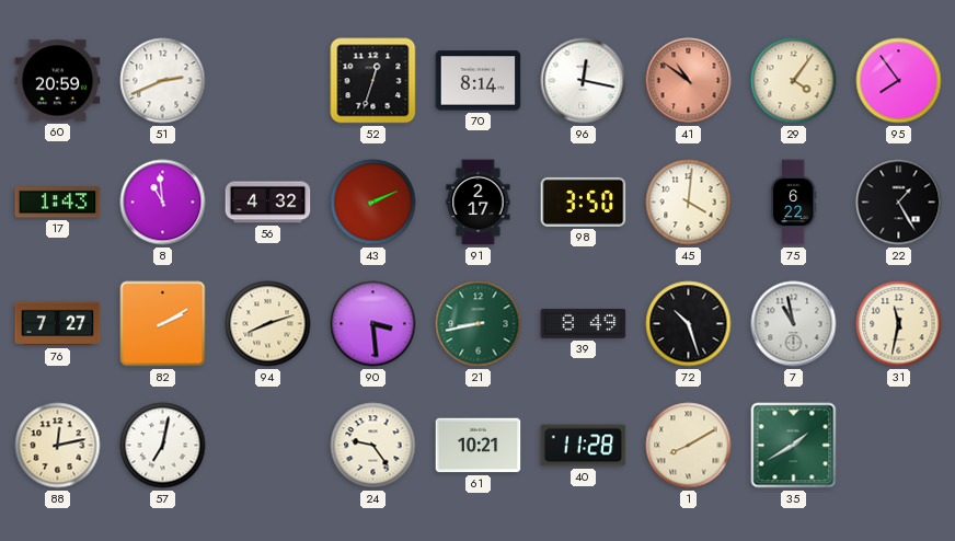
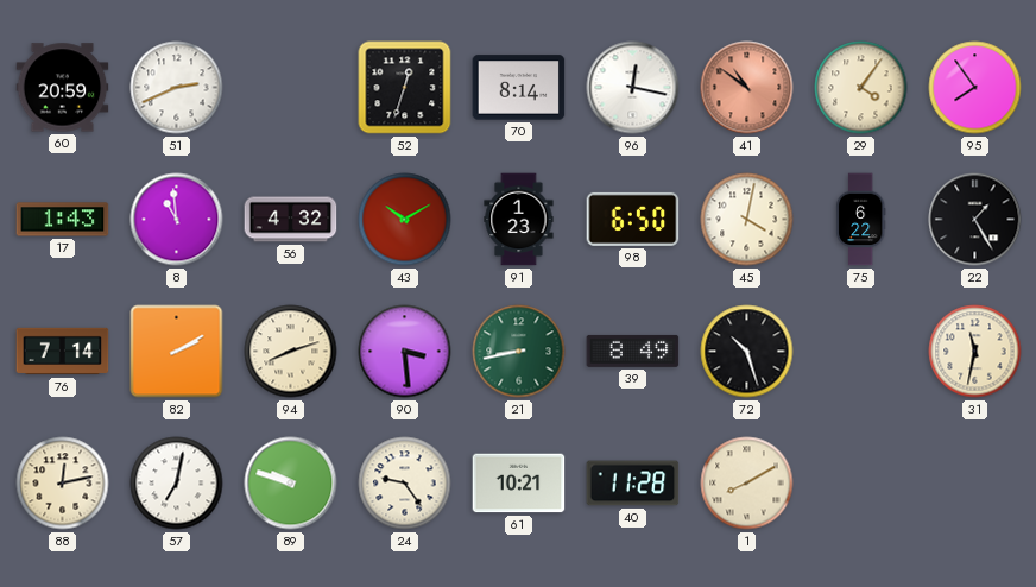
43: 2:11 -> 10:10
91: 2:17 -> 1:23
98: 3:50 -> 6:50
45: 4:01 -> 4:02
76: 7:27 -> 7:14
7: 10:58 -> none
89: none -> 9:48
35: 1:40 -> none
